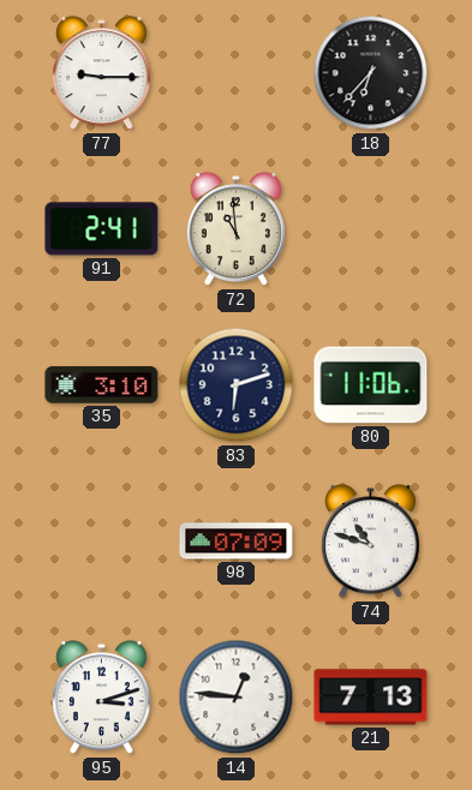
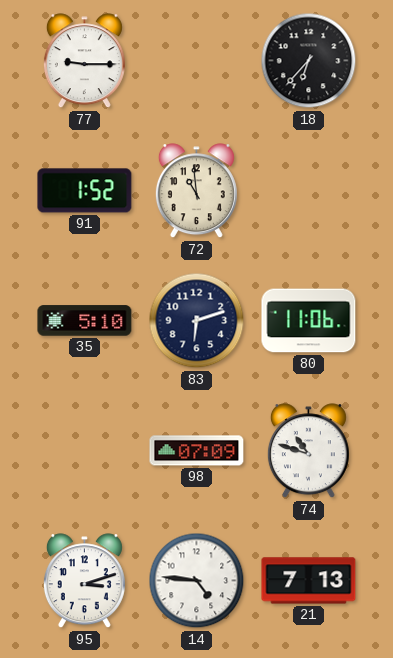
91: 2:41 -> 1:52
35: 3:10 -> 5:10
14: 12:46 -> 4:46
